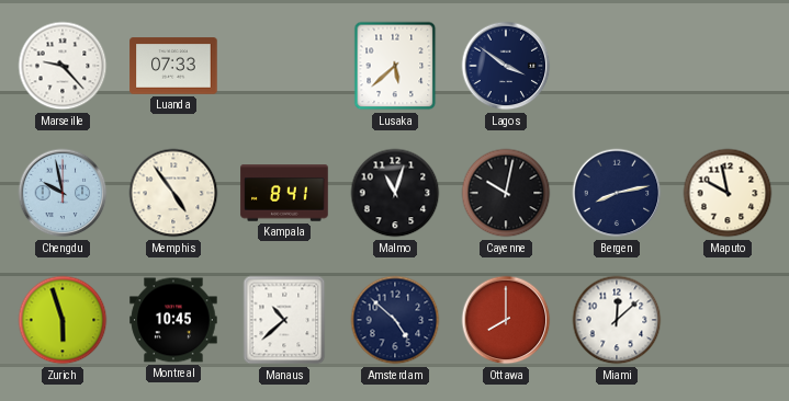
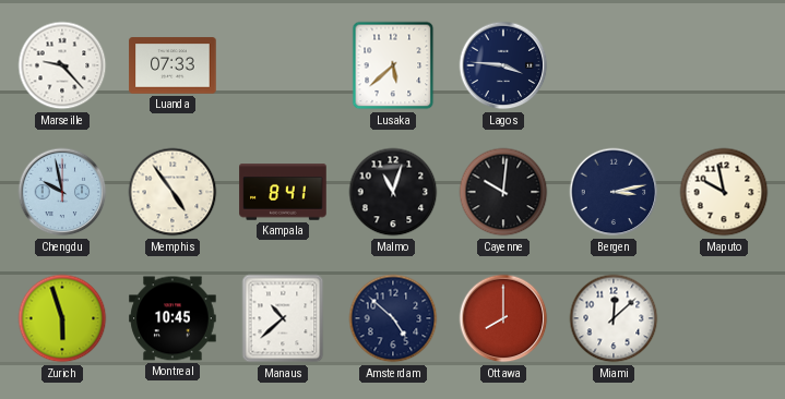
Lagos: 3:51 -> 3:46
Cayenne: 10:02 -> 10:01
Bergen: 8:13 -> 3:13
